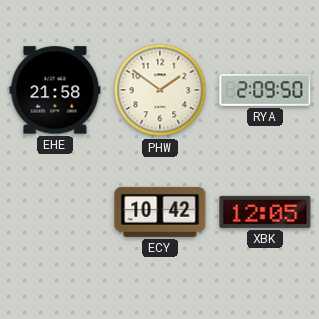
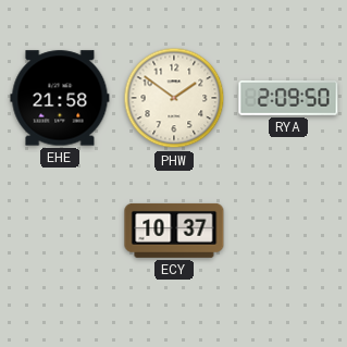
ECY: 10:42 -> 10:37
XBK: 12:05 -> none
